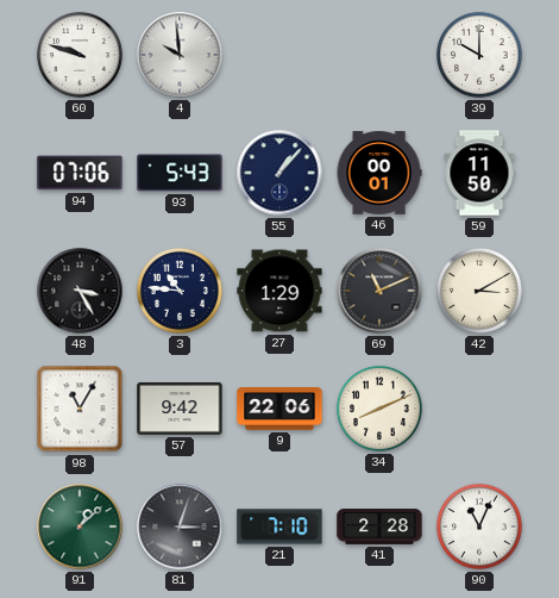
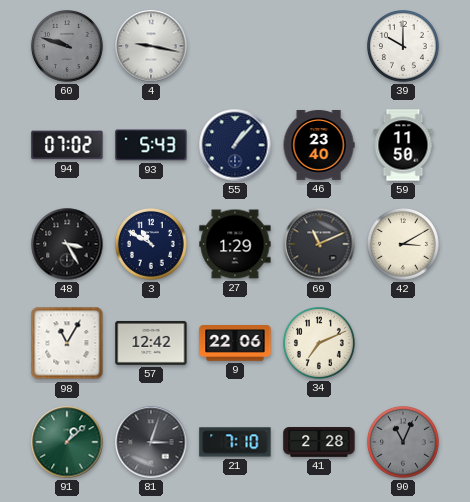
60 dial: white -> grey
4: 9:59 -> 9:17
94: 07:06 -> 07:02
46: 00:01 -> 23:40
3: 10:46 -> 10:50
57: 9:42 -> 12:42
34: 8:11 -> 7:11
90 dial: white -> grey
